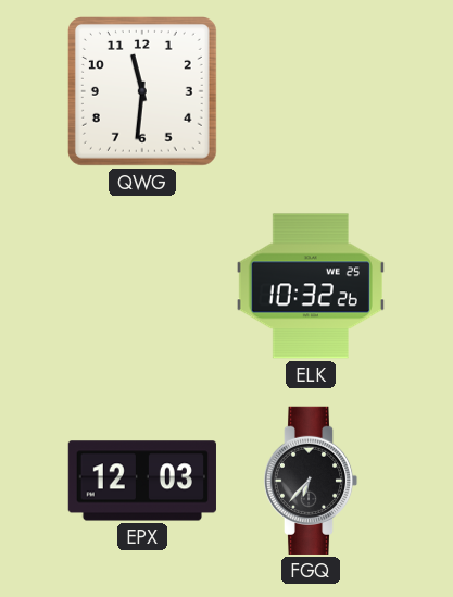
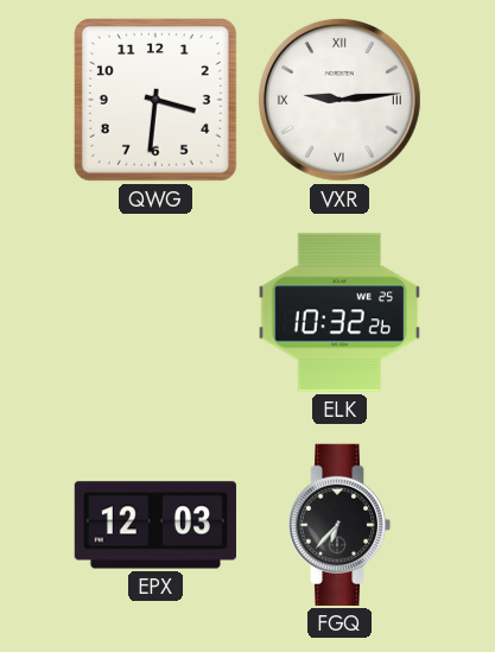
QWG: 11:31 -> 3:31
VXR: none -> 9:14
